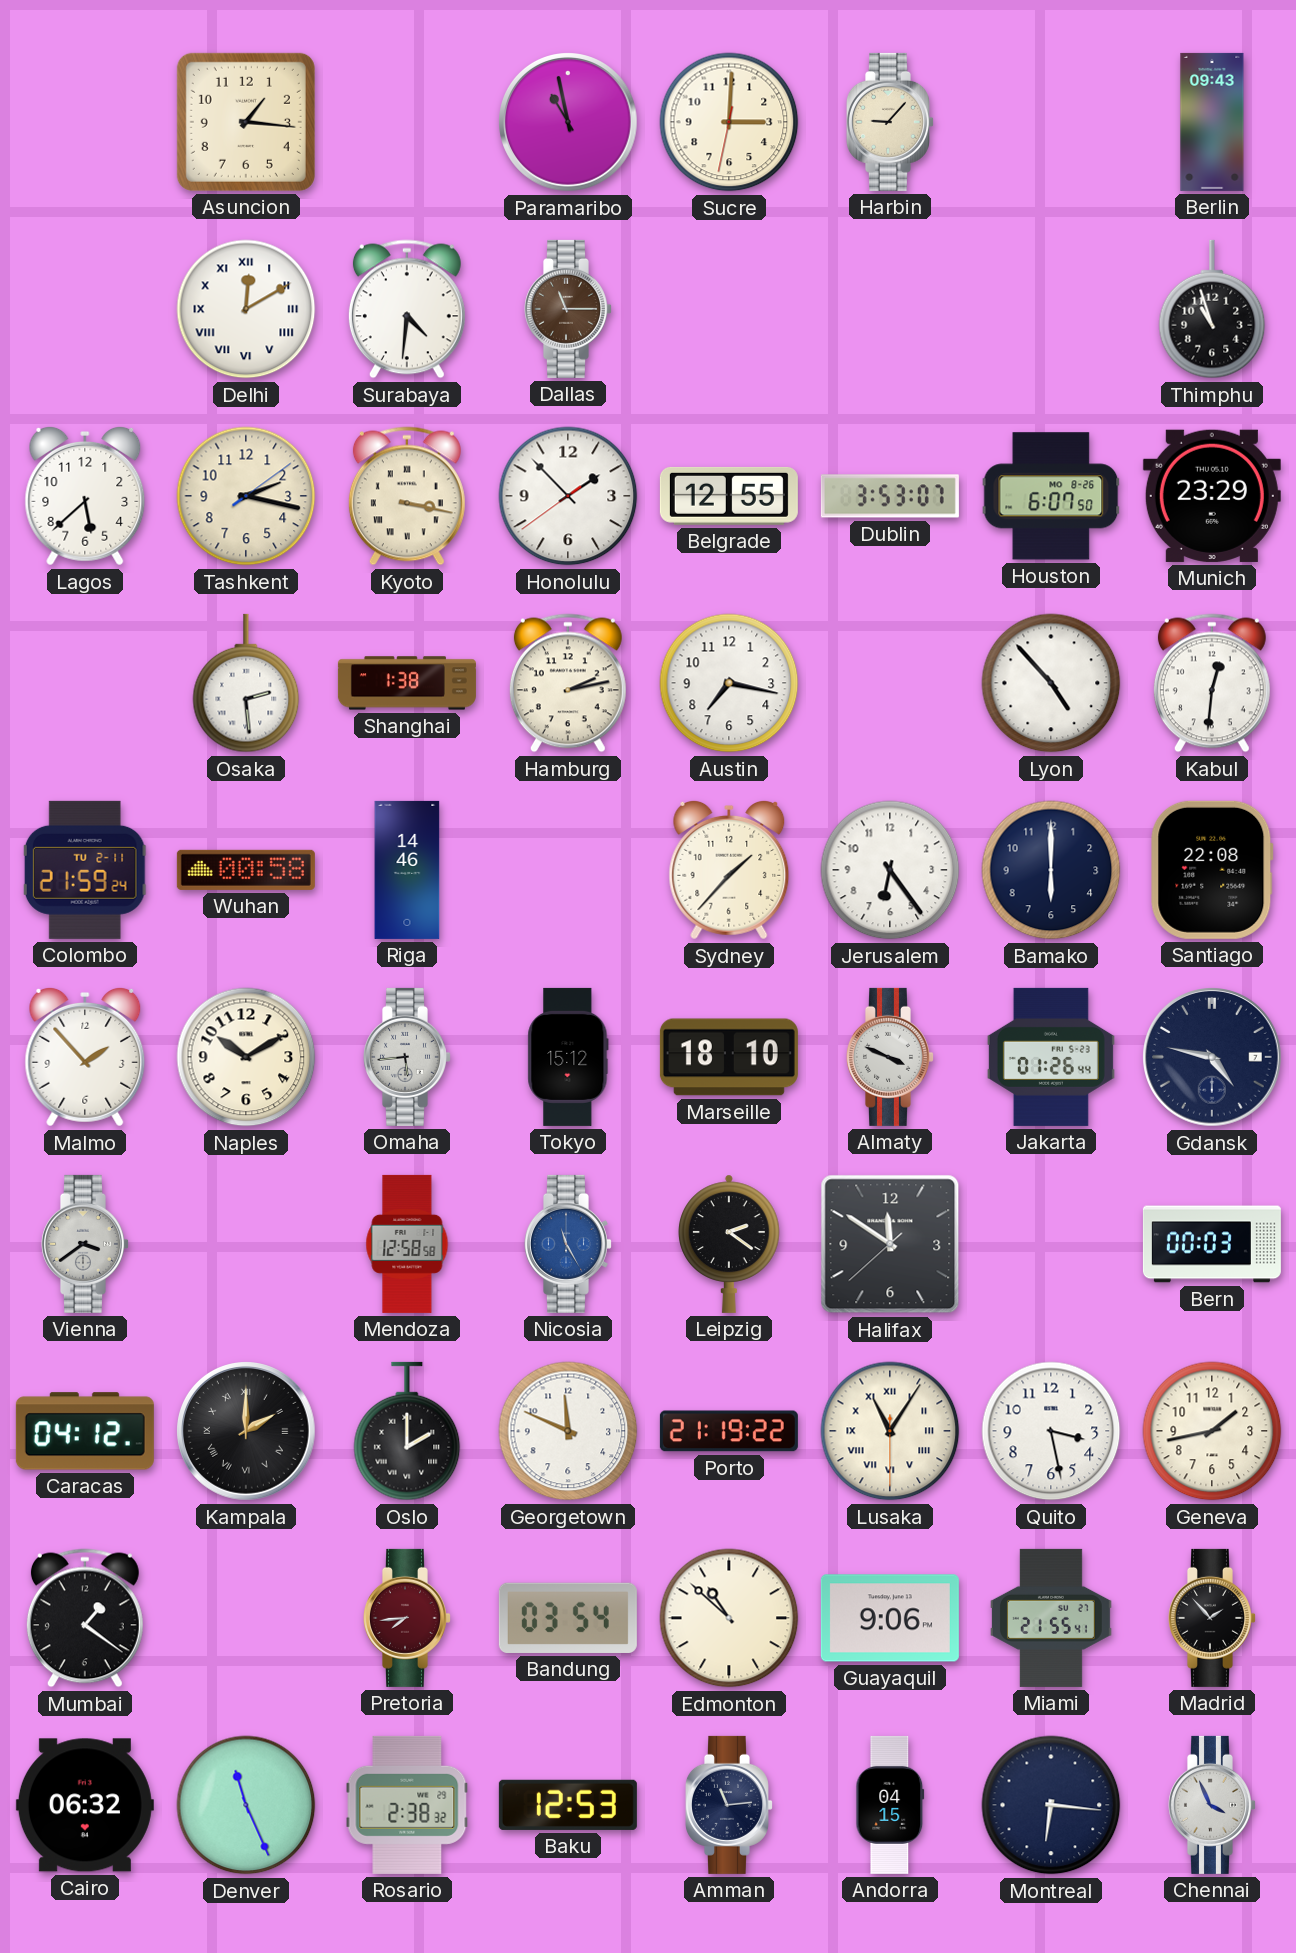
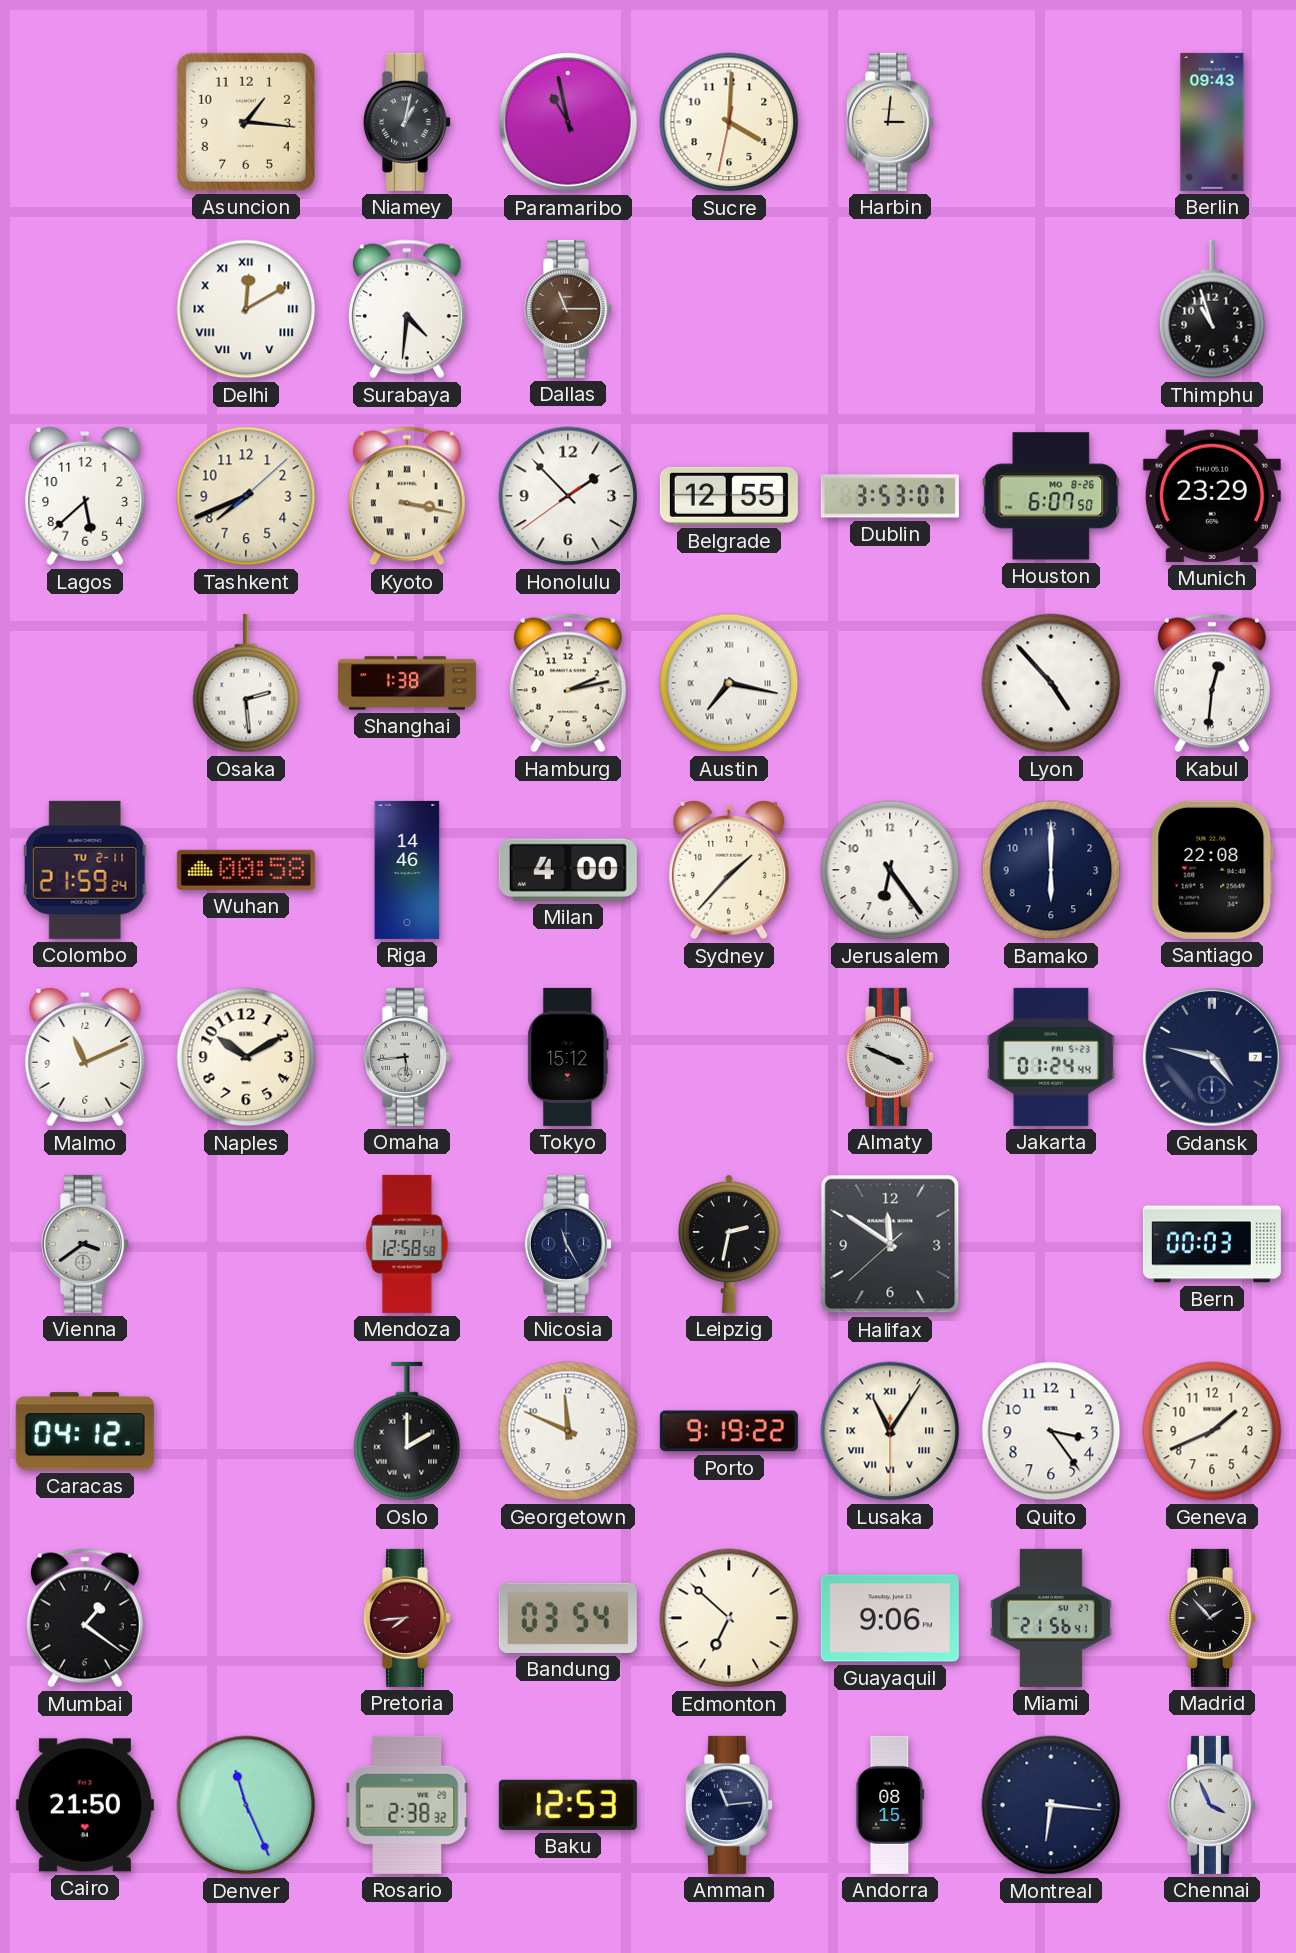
Niamey: none -> 1:02
Sucre: 3:00 -> 4:00
Harbin: 9:07 -> 3:01
Tashkent: 2:17 -> 7:41
Austin numerals: Arabic -> Roman
Milan: none -> 4:00
Malmo: 1:53 -> 11:11
Marseille: 18:10 -> none
Jakarta: 01:26 -> 01:24
Nicosia dial: blue -> navy
Leipzig: 2:21 -> 2:32
Kampala: 2:00 -> none
Porto: 21:19 -> 9:19
Quito: 3:28 -> 3:24
Geneva: 1:43 -> 1:41
Edmonton: 10:52 -> 6:52
Miami: 21:55 -> 21:56
Cairo: 06:32 -> 21:50
Andorra: 04:15 -> 08:15
